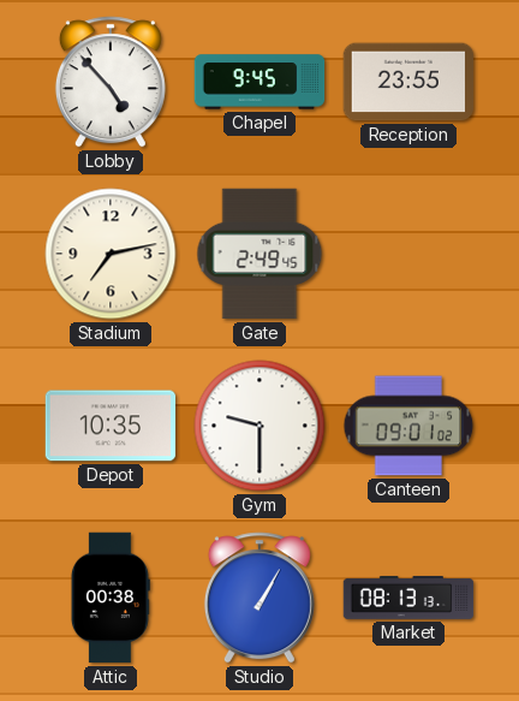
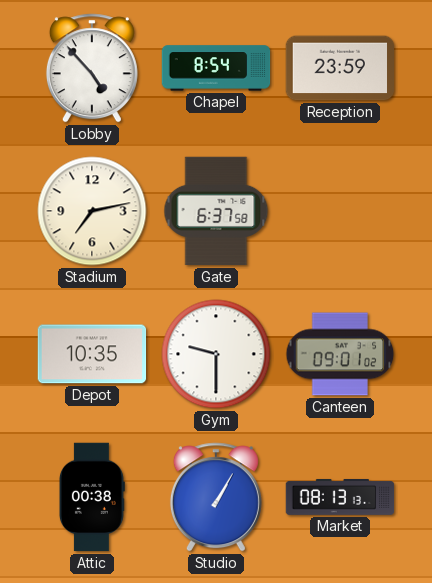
Chapel: 9:45 -> 8:54
Reception: 23:55 -> 23:59
Gate: 2:49 -> 6:37
